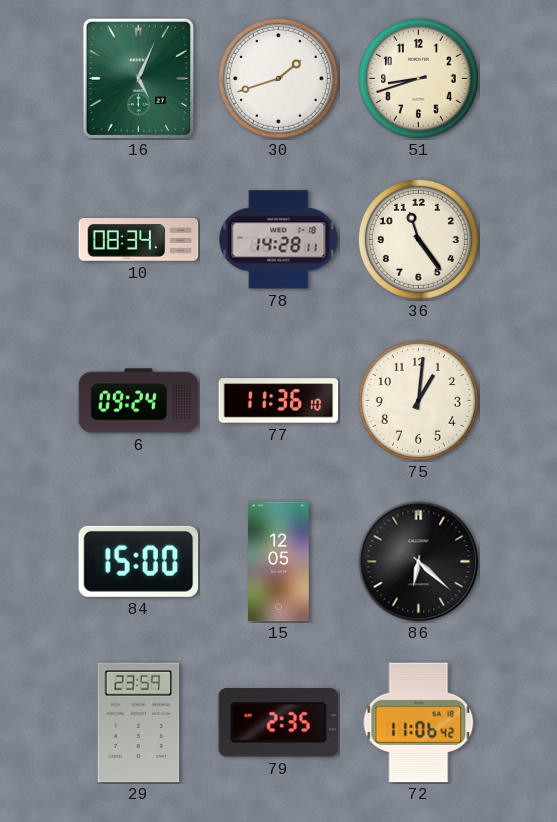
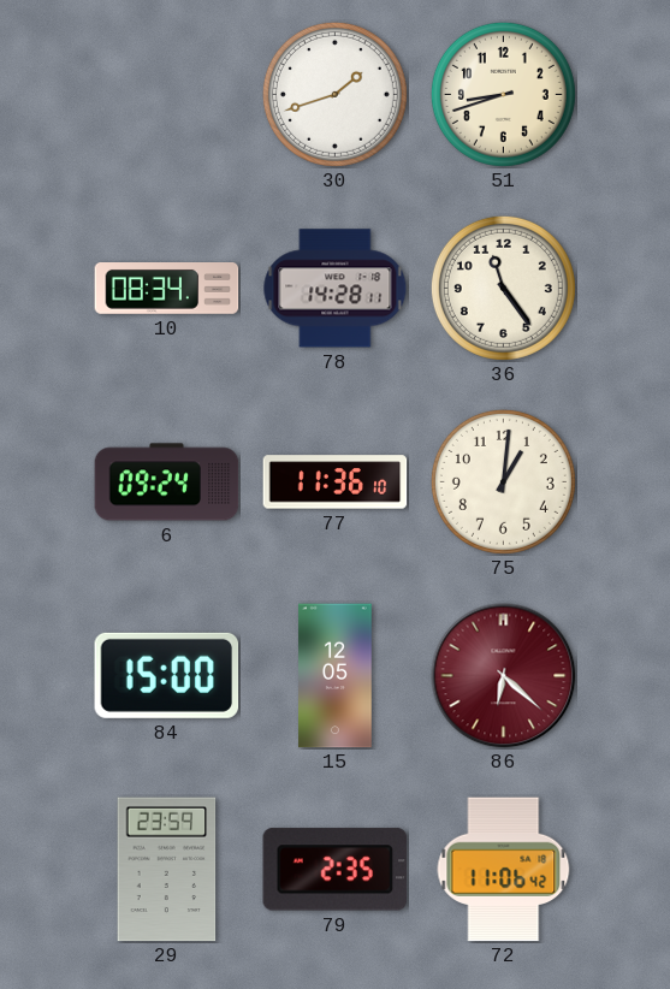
16: 5:04 -> none
86 dial: black -> burgundy
